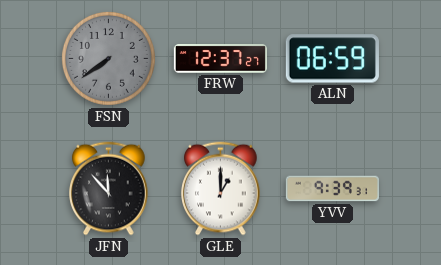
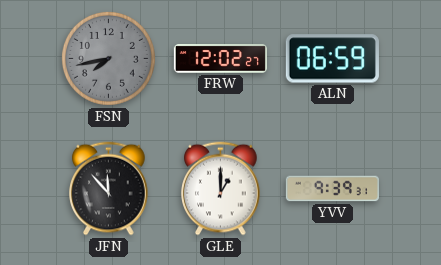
FSN: 7:39 -> 7:43
FRW: 12:37 -> 12:02
